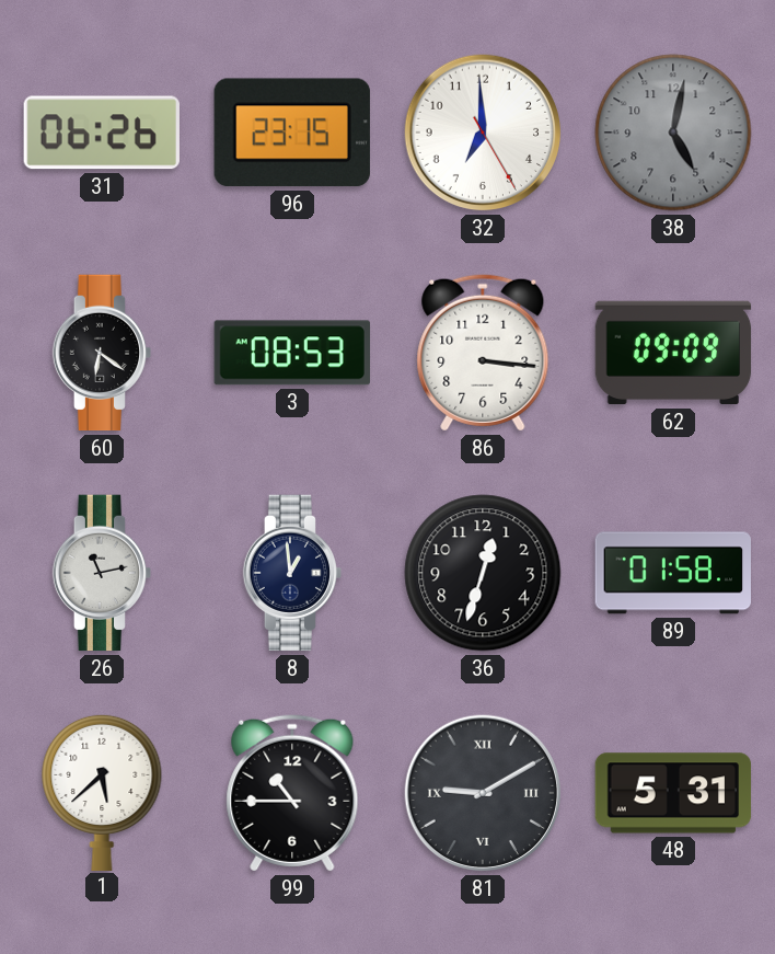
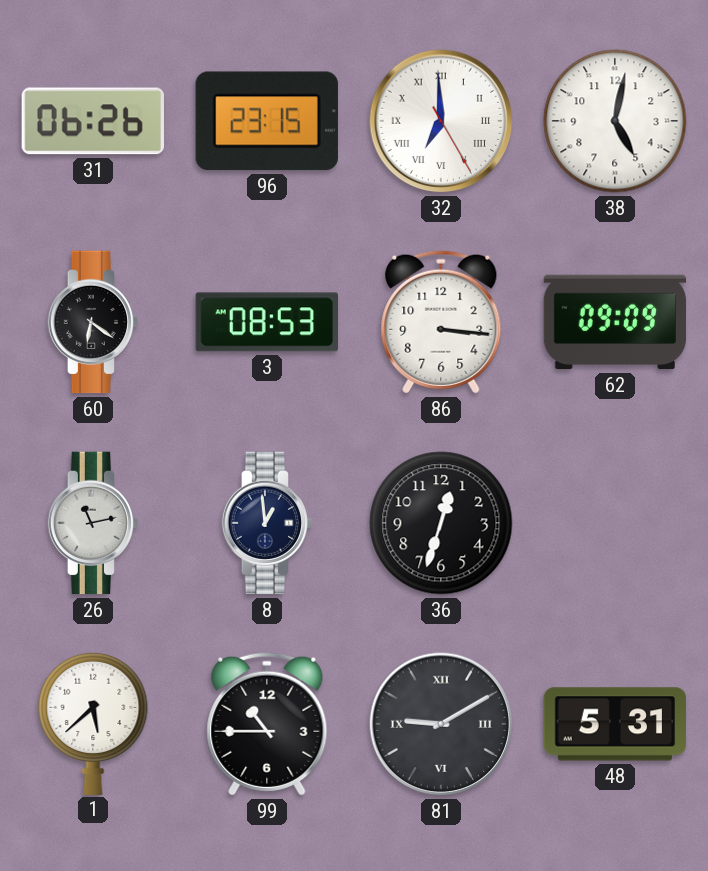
32 numerals: Arabic -> Roman
38 dial: grey -> white
89: 01:58 -> none
